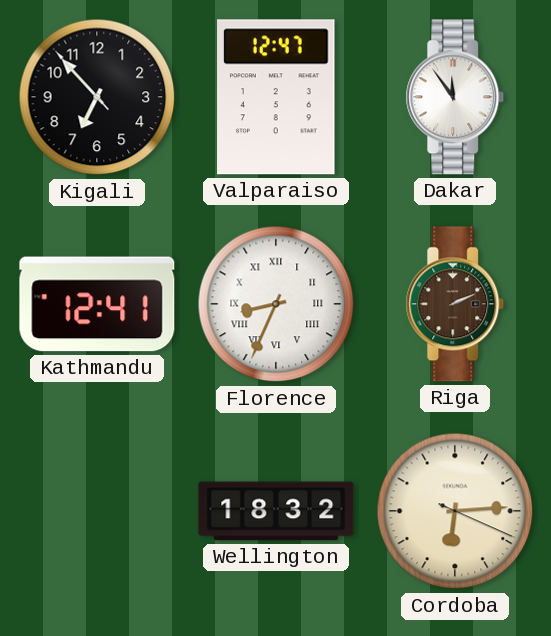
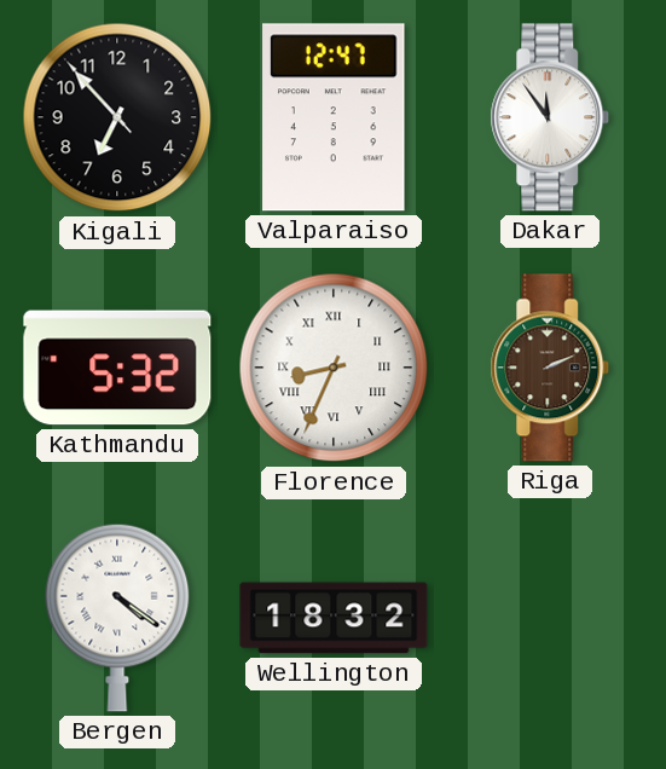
Kathmandu: 12:41 -> 5:32
Bergen: none -> 4:21
Cordoba: 6:14 -> none
